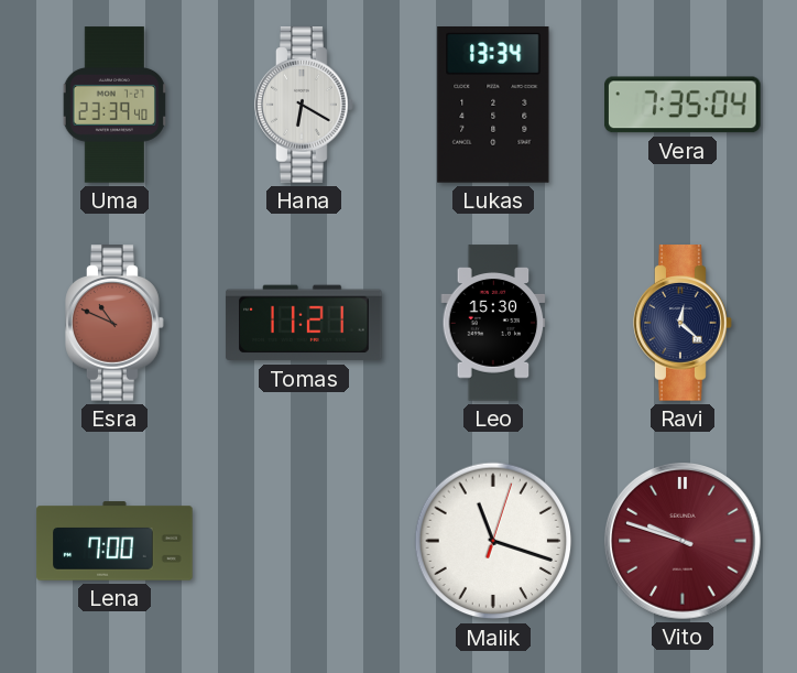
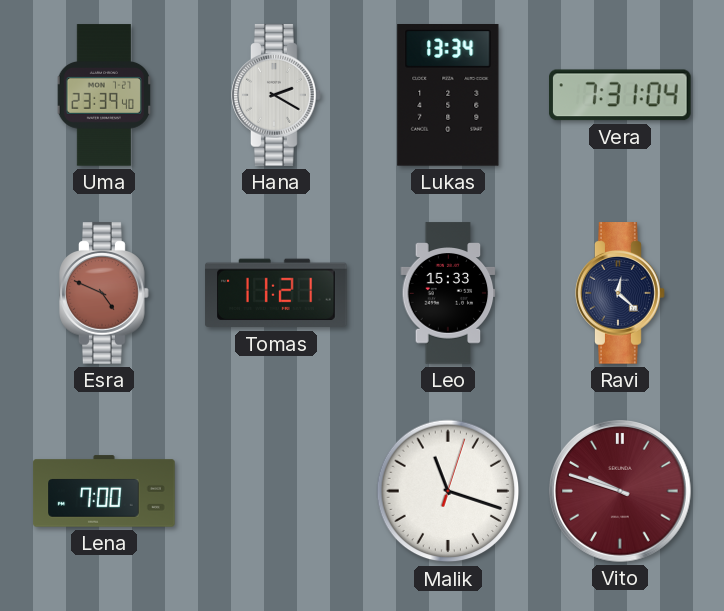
Hana: 6:20 -> 2:20
Vera: 7:35 -> 7:31
Esra: 10:49 -> 4:49
Leo: 15:30 -> 15:33
